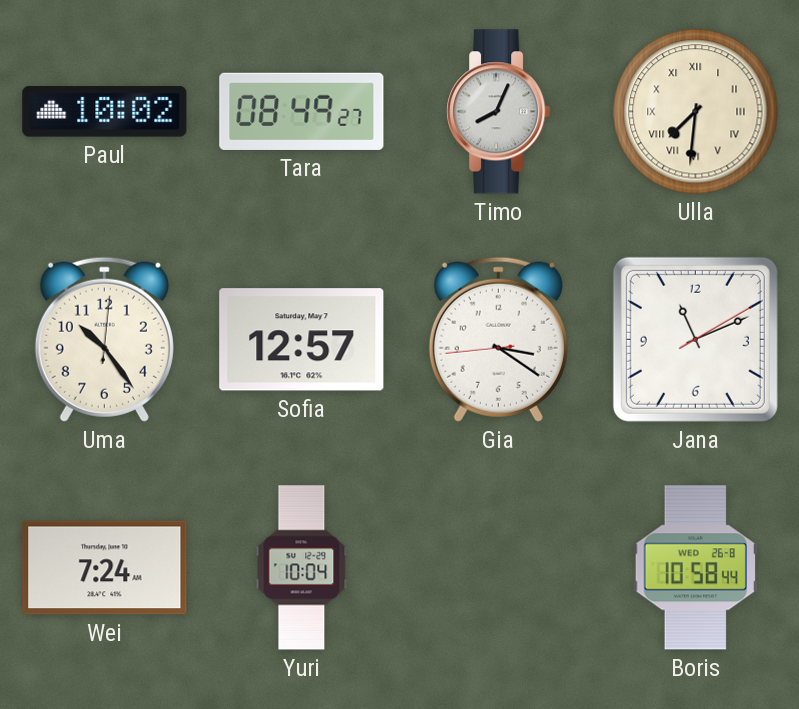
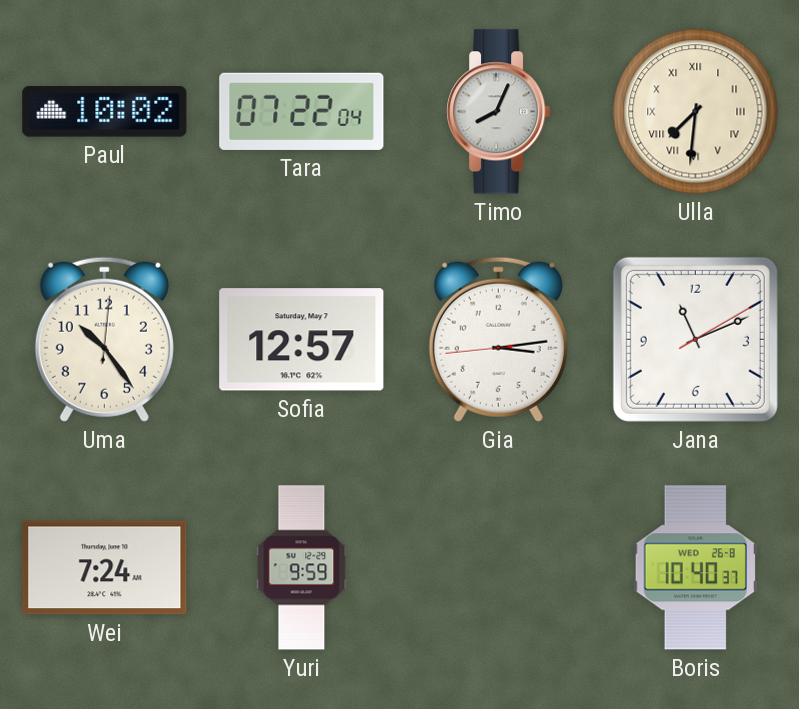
Tara: 08:49 -> 07:22
Gia: 3:20 -> 3:13
Yuri: 10:04 -> 9:59
Boris: 10:58 -> 10:40
